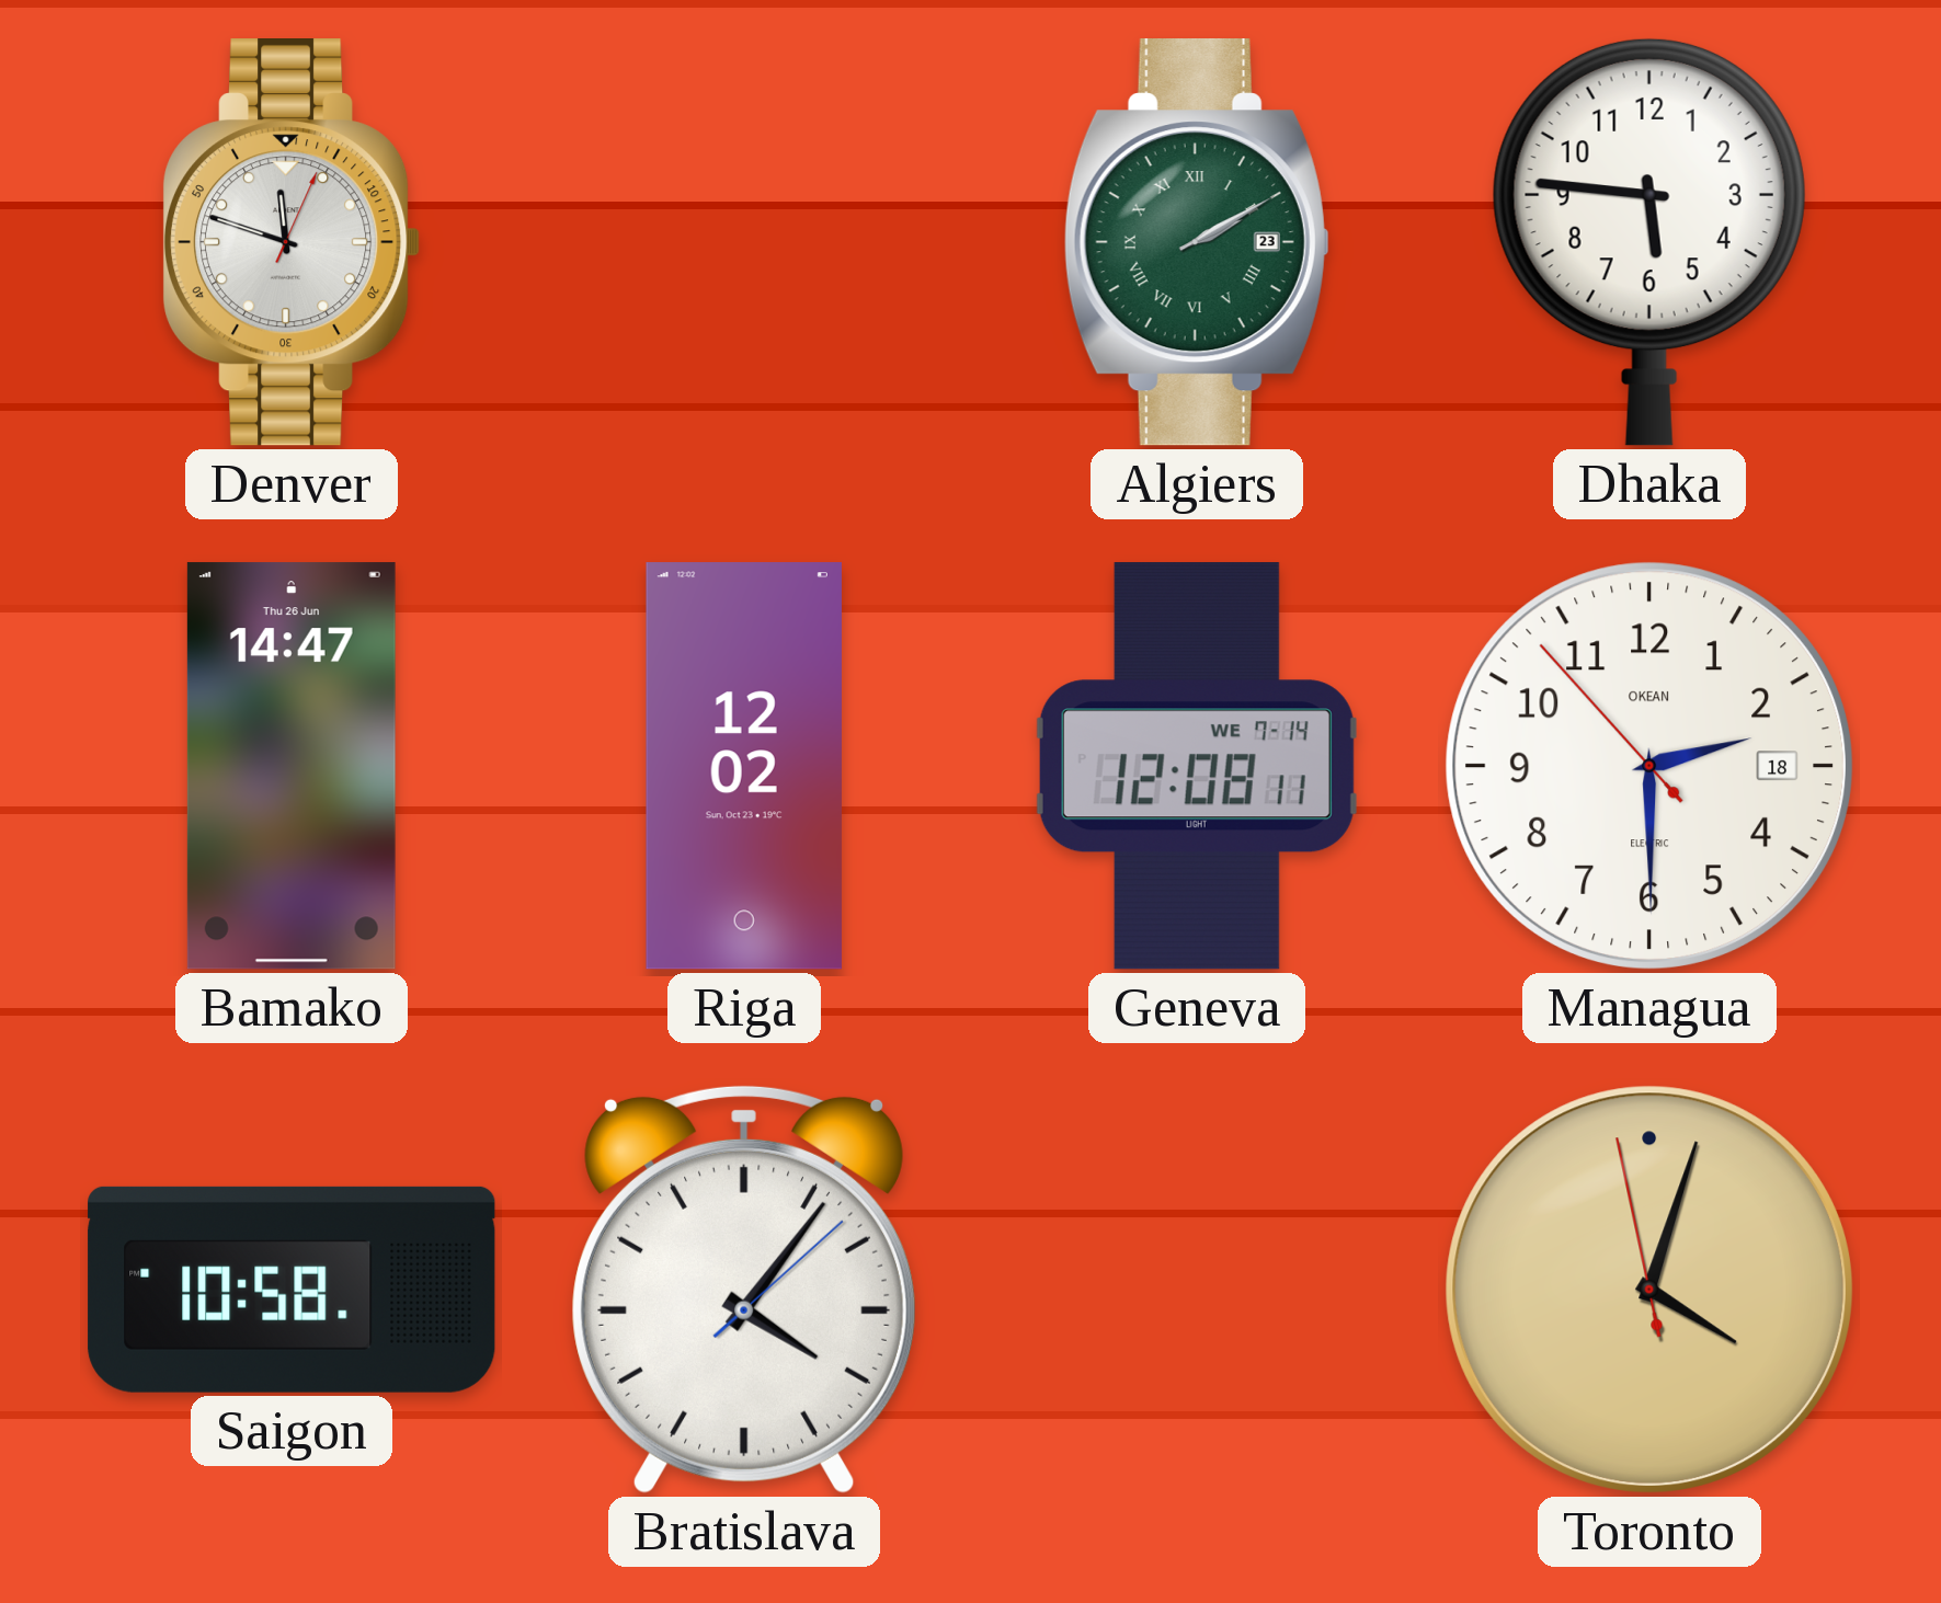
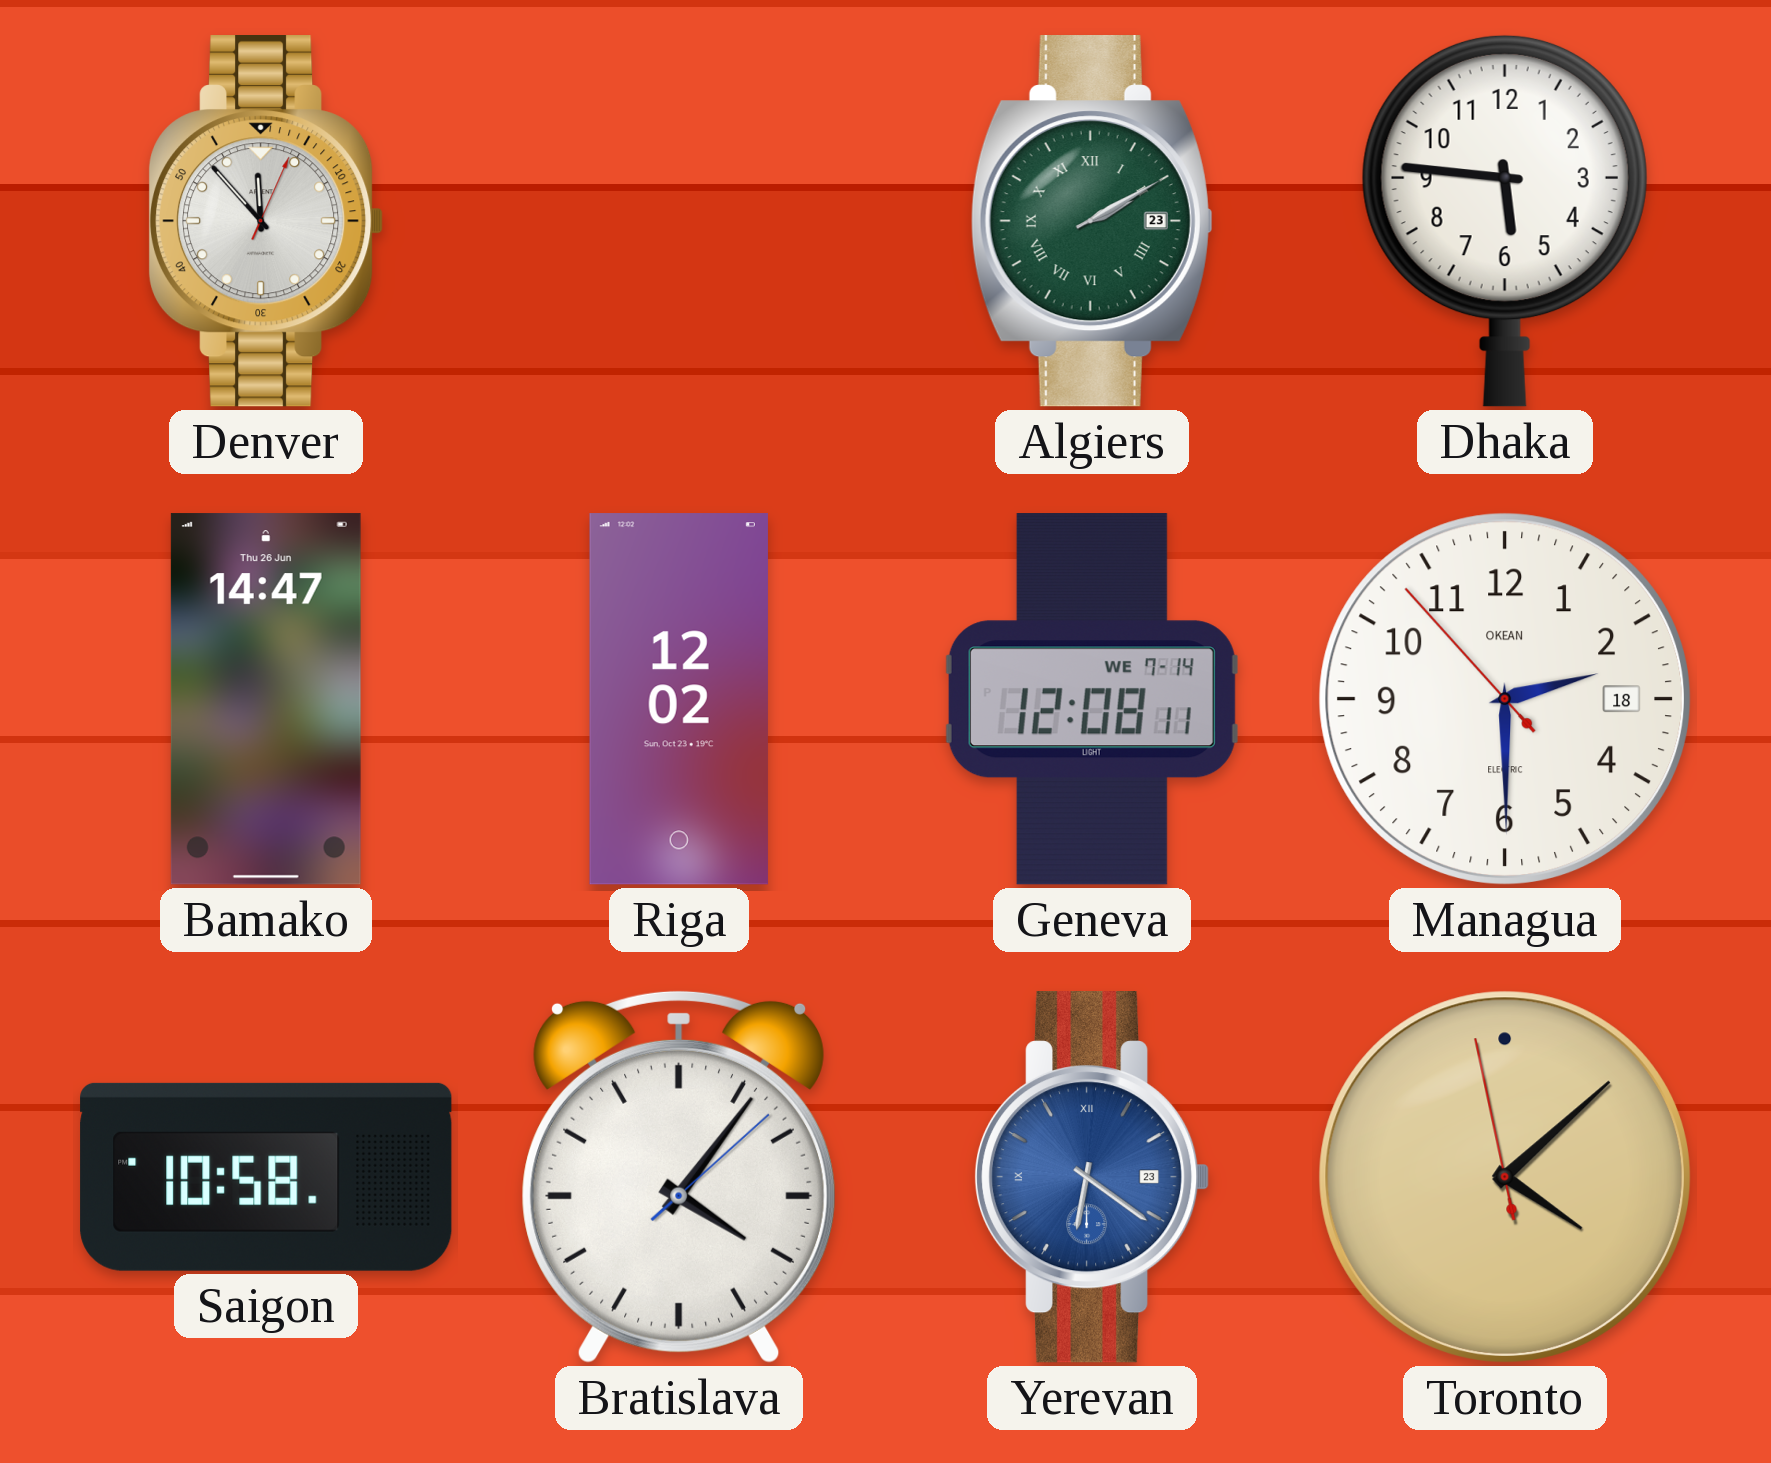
Denver: 11:48 -> 11:53
Yerevan: none -> 6:21
Toronto: 4:02 -> 4:07
